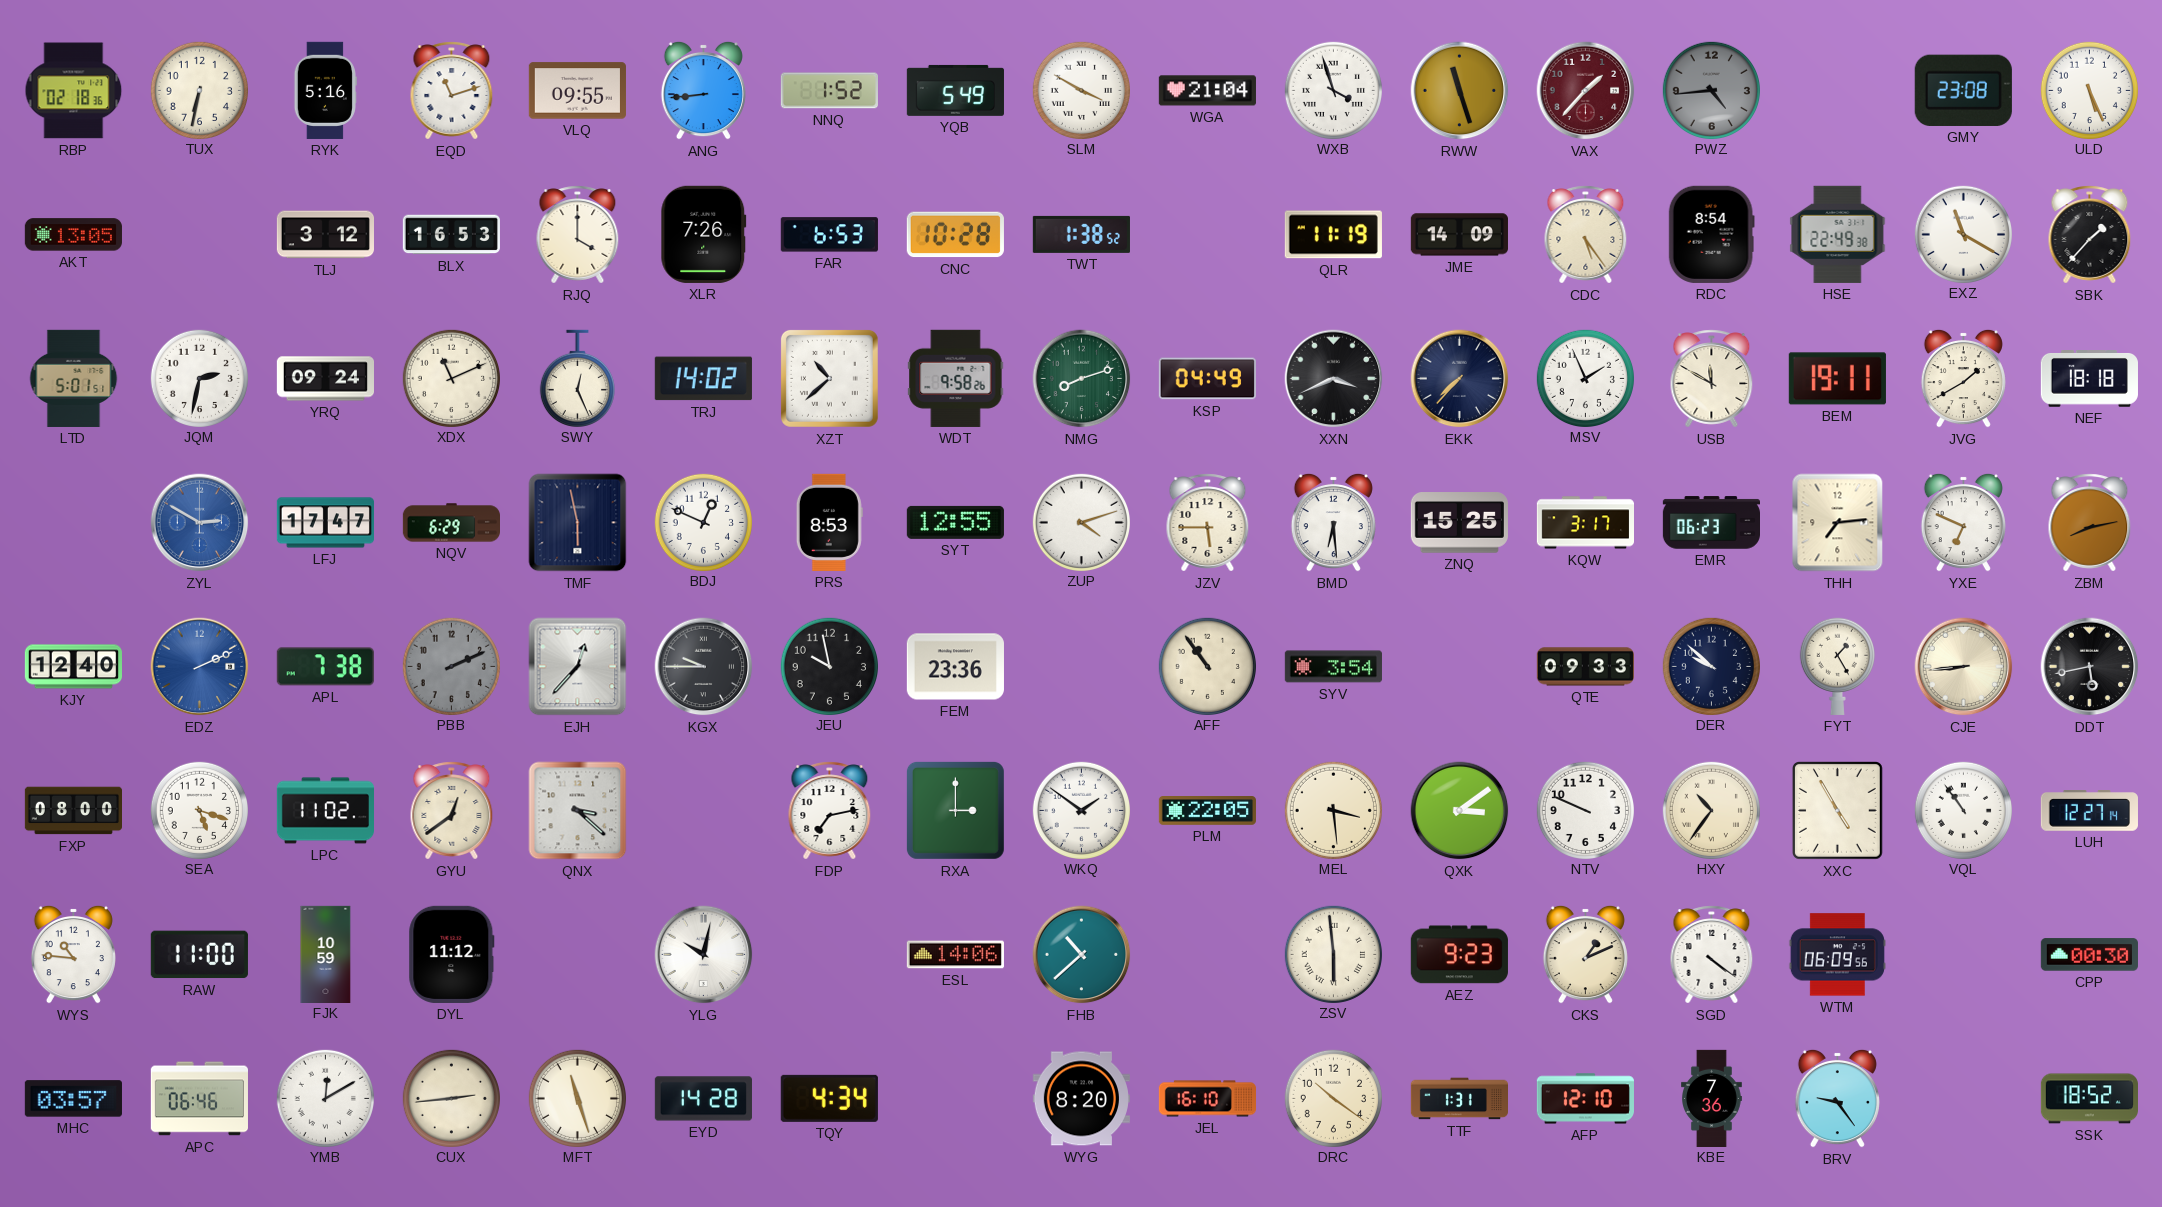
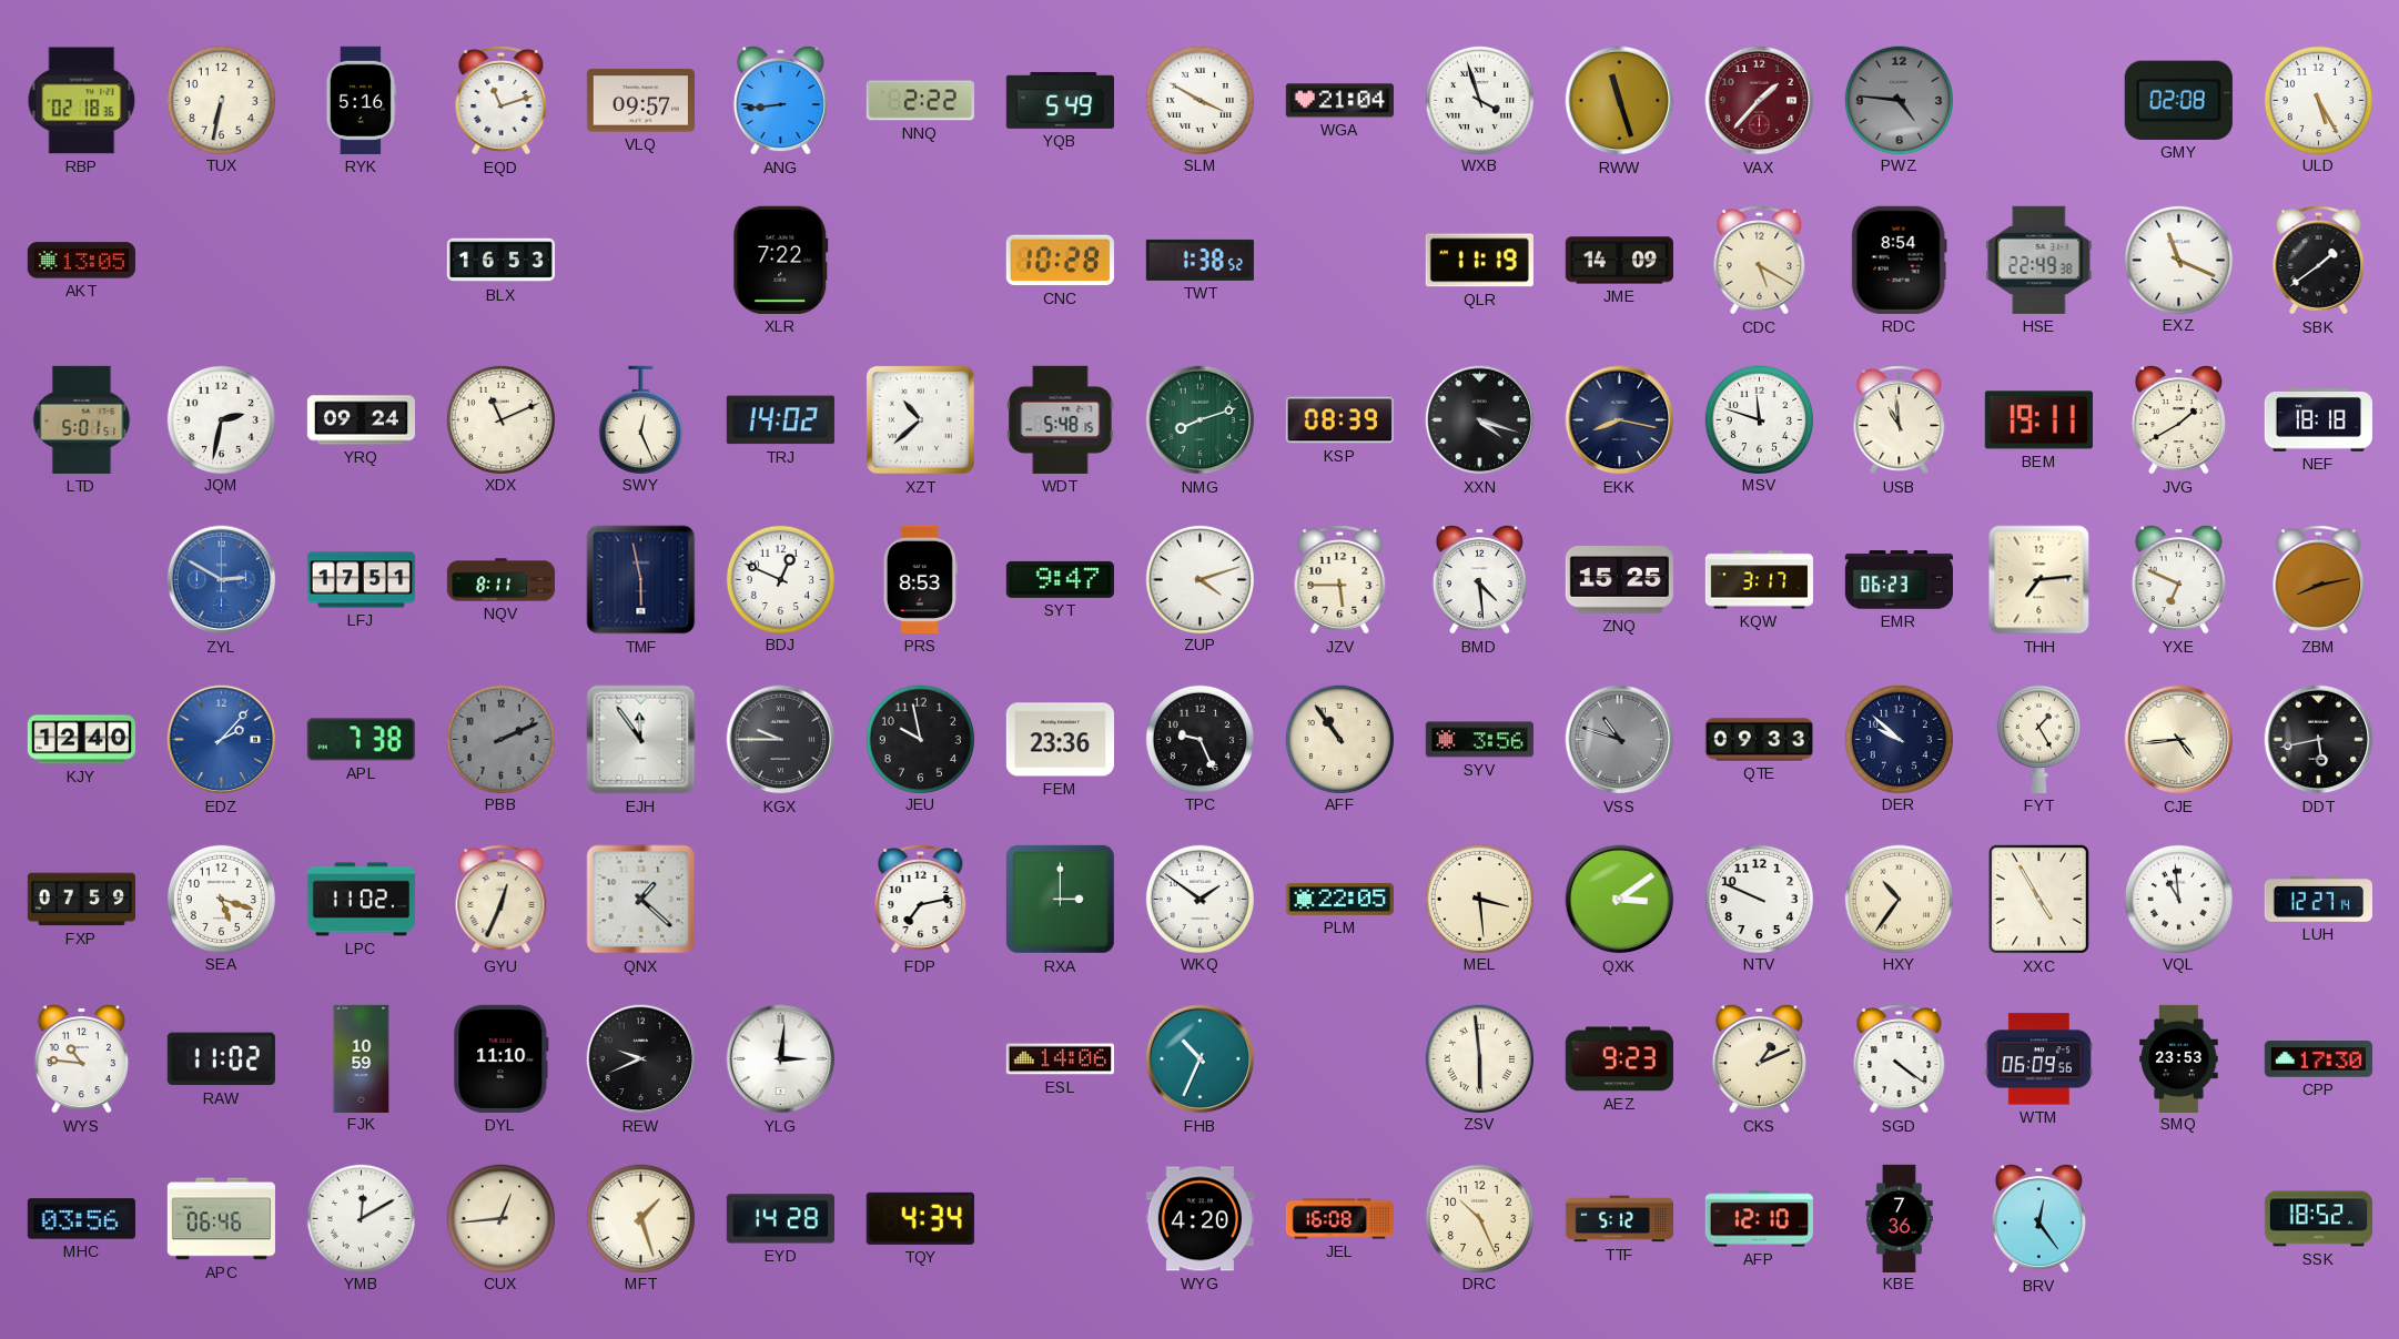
VLQ: 09:55 -> 09:57
NNQ: 1:52 -> 2:22
PWZ: 4:44 -> 4:46
GMY: 23:08 -> 02:08
ULD: 5:26 -> 5:25
TLJ: 3:12 -> none
RJQ: 4:00 -> none
XLR: 7:26 -> 7:22
FAR: 6:53 -> none
CDC: 5:24 -> 5:20
EXZ: 11:20 -> 11:19
SBK: 1:37 -> 1:39
WDT: 9:58 -> 5:48
KSP: 04:49 -> 08:39
XXN: 3:41 -> 4:18
EKK: 7:37 -> 8:17
MSV: 1:56 -> 11:48
USB: 11:50 -> 10:59
LFJ: 17:47 -> 17:51
NQV: 6:29 -> 8:11
SYT: 12:55 -> 9:47
BMD: 6:29 -> 4:29
EDZ: 2:11 -> 2:07
EJH: 12:37 -> 11:54
TPC: none -> 9:26
SYV: 3:54 -> 3:56
VSS: none -> 10:48
CJE: 8:44 -> 4:44
FXP: 08:00 -> 07:59
GYU: 12:39 -> 12:34
QNX: 3:22 -> 1:22
VQL: 10:54 -> 10:59
RAW: 11:00 -> 11:02
DYL: 11:12 -> 11:10
REW: none -> 9:41
YLG: 10:02 -> 3:01
FHB: 10:38 -> 10:34
SMQ: none -> 23:53
CPP: 00:30 -> 17:30
MHC: 03:57 -> 03:56
CUX: 2:44 -> 12:44
MFT: 11:27 -> 1:27
WYG: 8:20 -> 4:20
JEL: 16:10 -> 16:08
DRC: 10:21 -> 10:26
TTF: 1:31 -> 5:12
BRV: 9:24 -> 12:24
